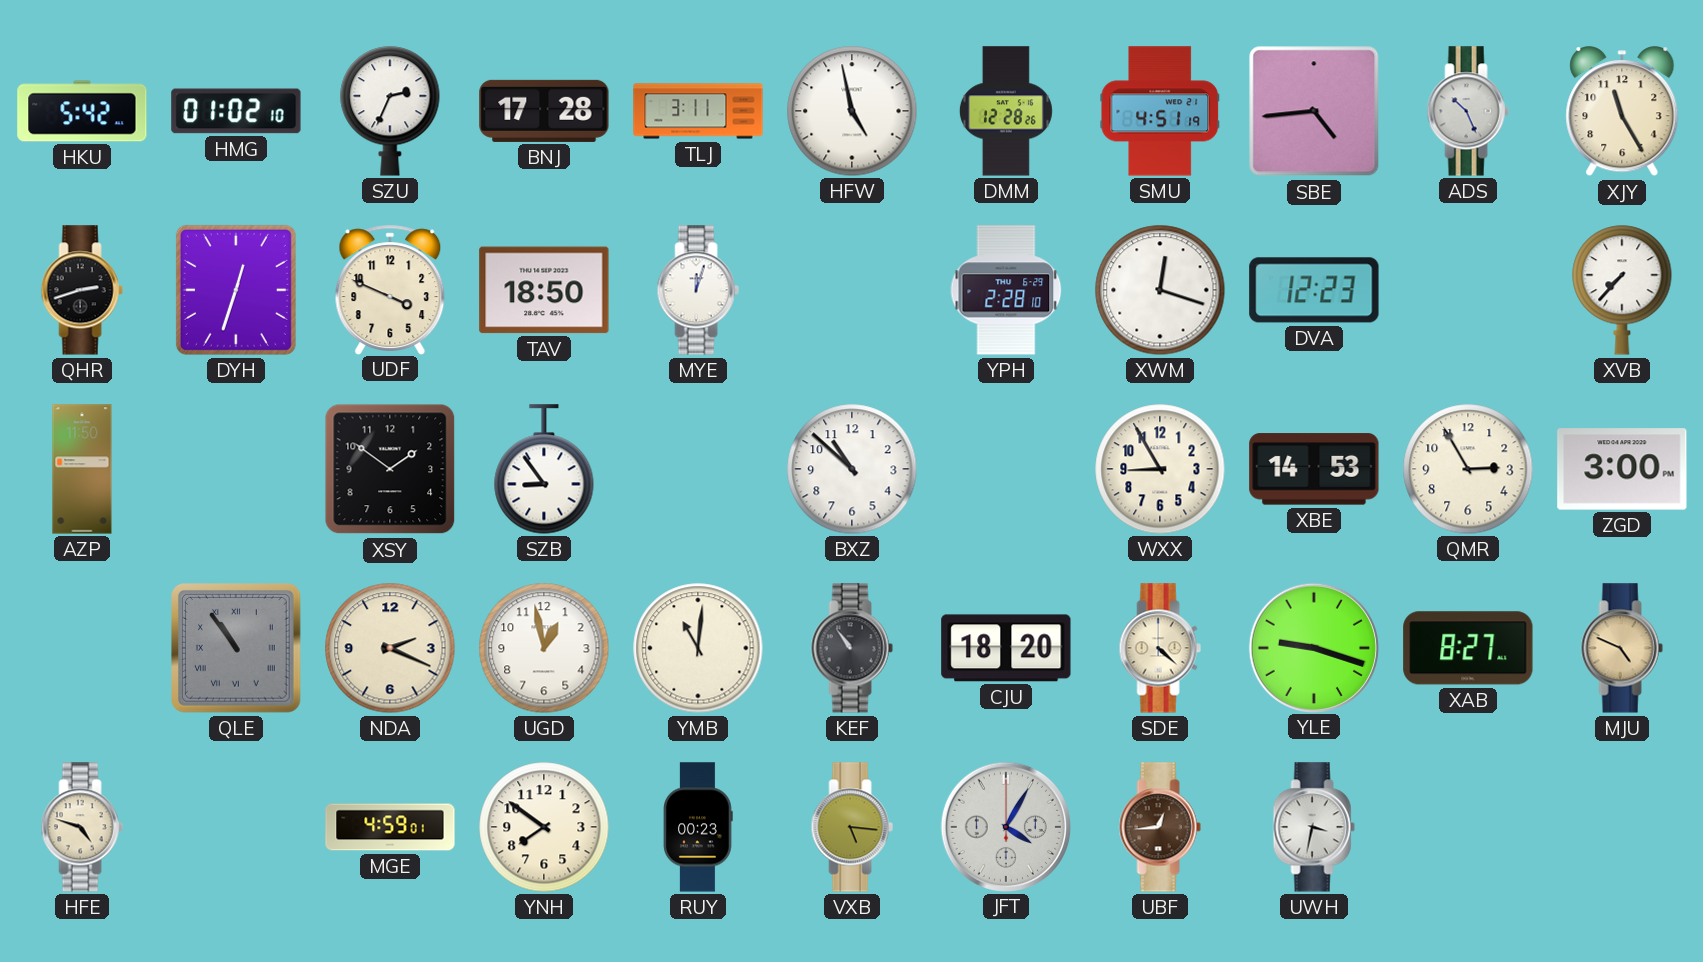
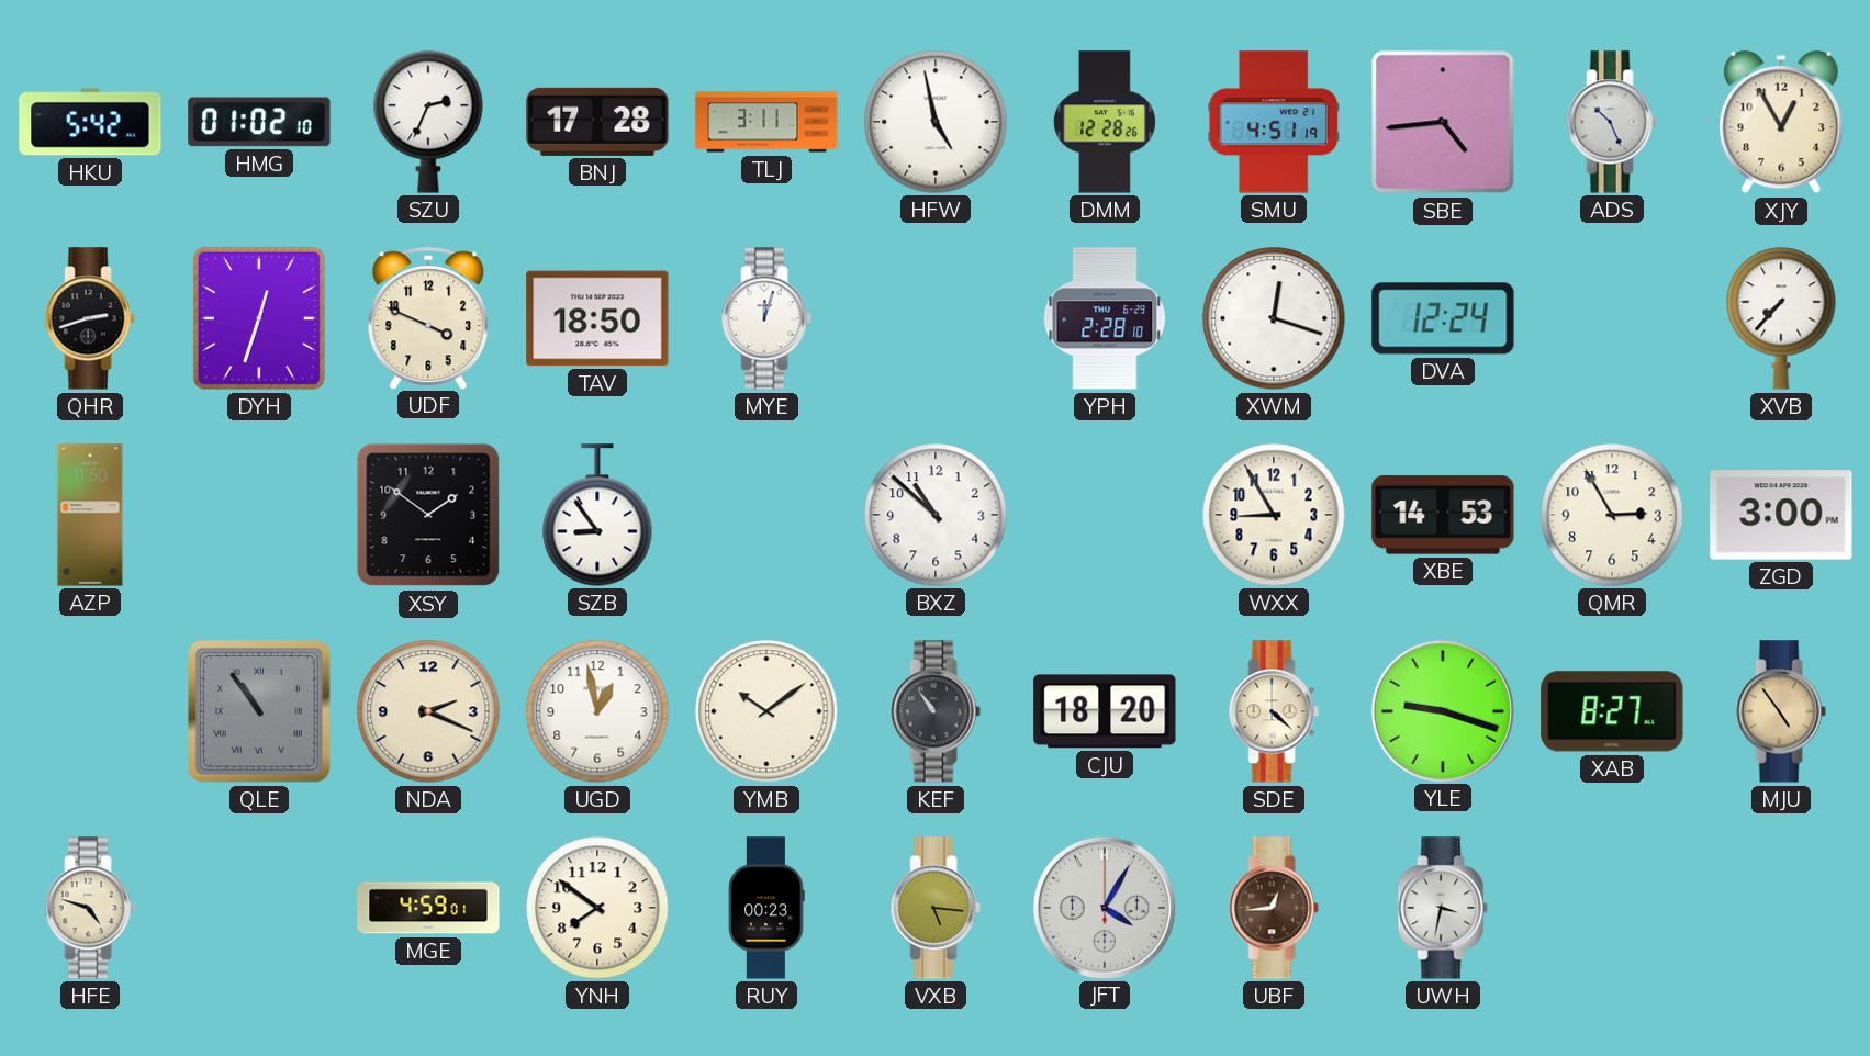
XJY: 11:25 -> 12:55
DVA: 12:23 -> 12:24
YMB: 11:01 -> 10:09
MJU: 4:49 -> 4:54
